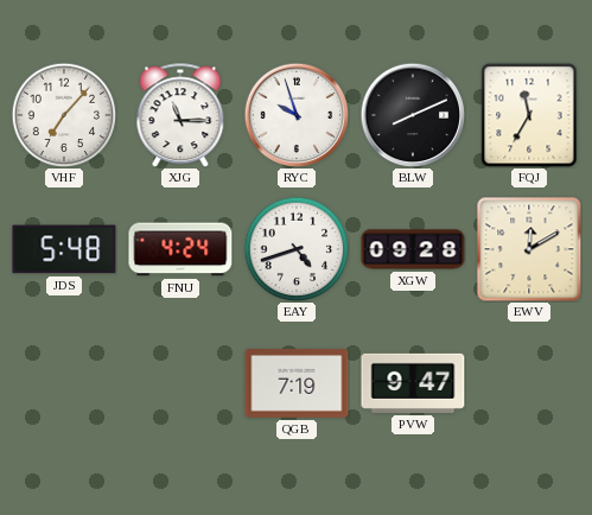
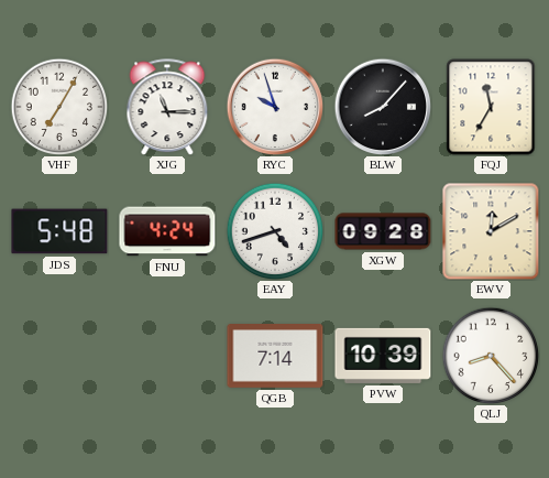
VHF: 7:07 -> 7:05
BLW: 8:11 -> 8:07
QGB: 7:19 -> 7:14
PVW: 9:47 -> 10:39
QLJ: none -> 8:23
